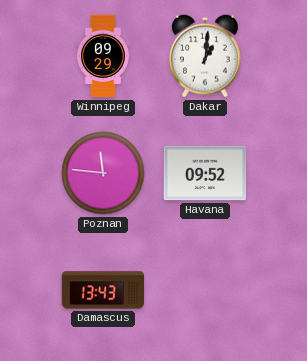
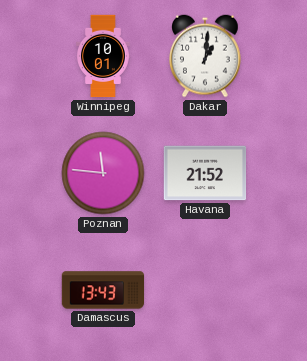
Winnipeg: 09:29 -> 10:01
Havana: 09:52 -> 21:52
